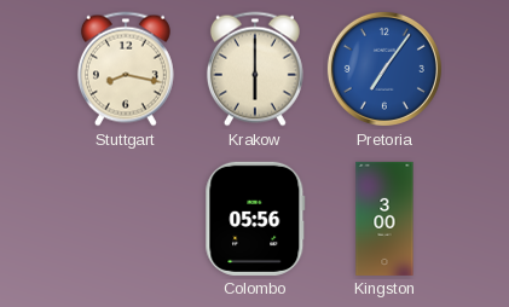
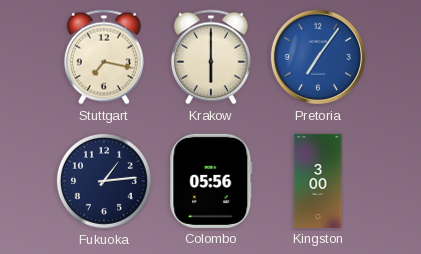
Stuttgart: 8:17 -> 7:17
Fukuoka: none -> 1:14
